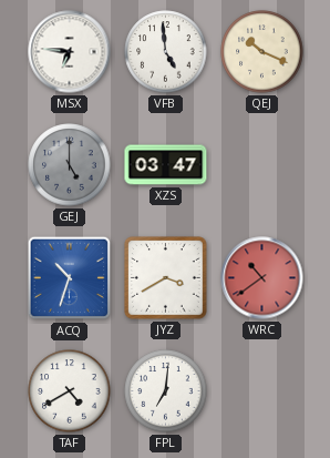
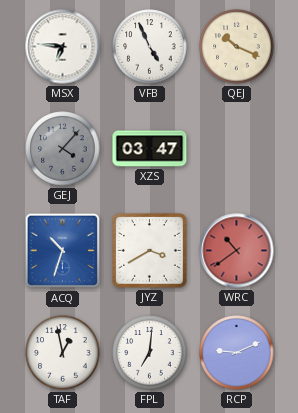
VFB: 4:59 -> 4:56
GEJ: 5:00 -> 4:07
TAF: 4:40 -> 12:58
RCP: none -> 9:11
